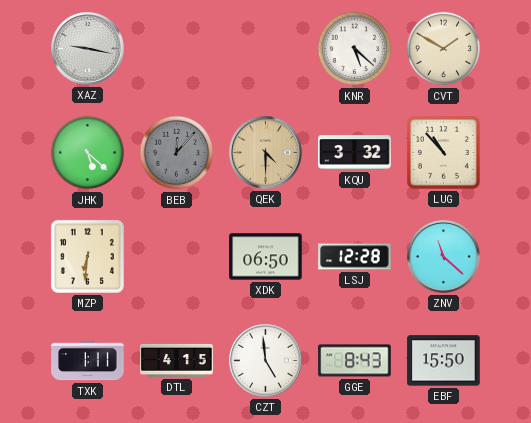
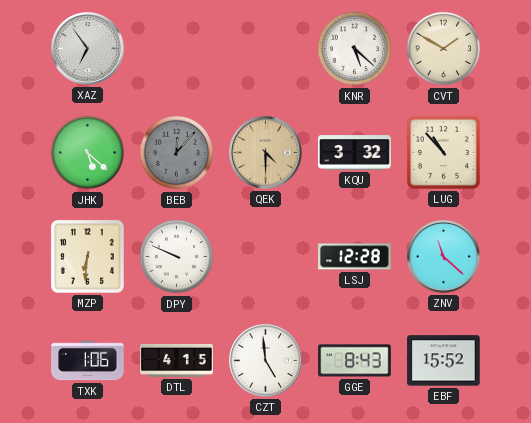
XAZ: 9:17 -> 6:54
DPY: none -> 9:49
XDK: 06:50 -> none
TXK: 1:11 -> 1:06
EBF: 15:50 -> 15:52
